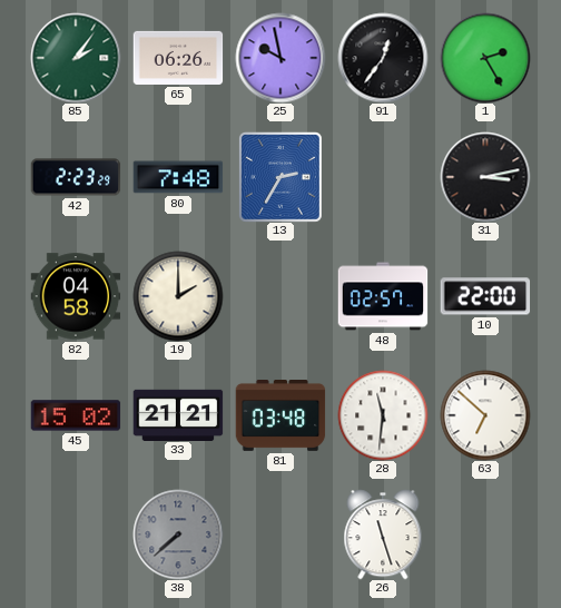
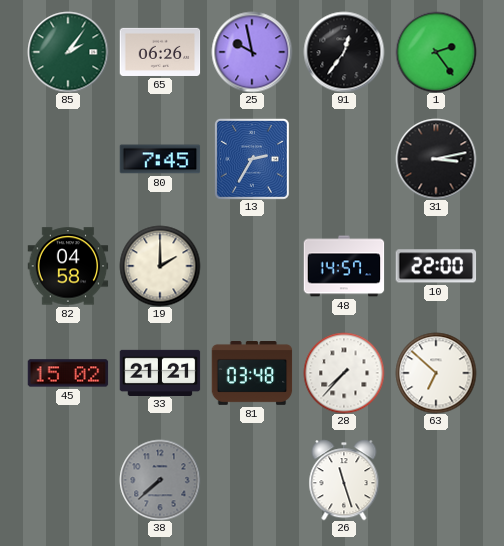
1: 2:25 -> 2:24
42: 2:23 -> none
80: 7:48 -> 7:45
48: 02:57 -> 14:57
28: 11:31 -> 7:37
